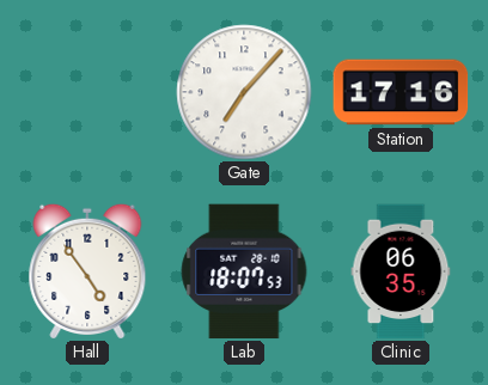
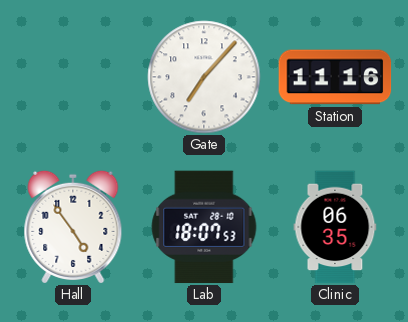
Station: 17:16 -> 11:16
